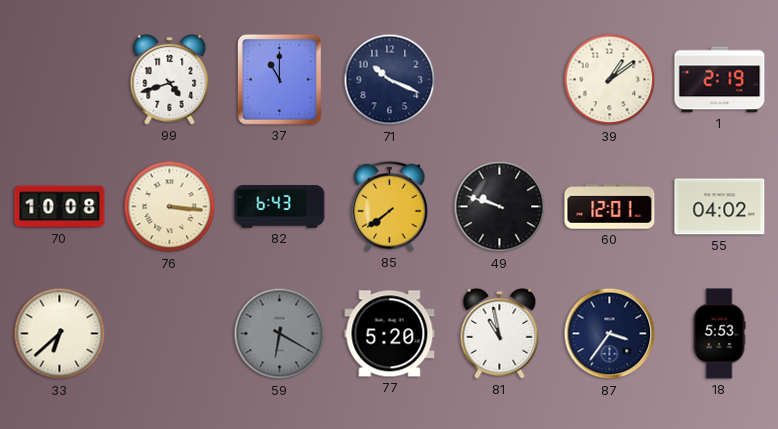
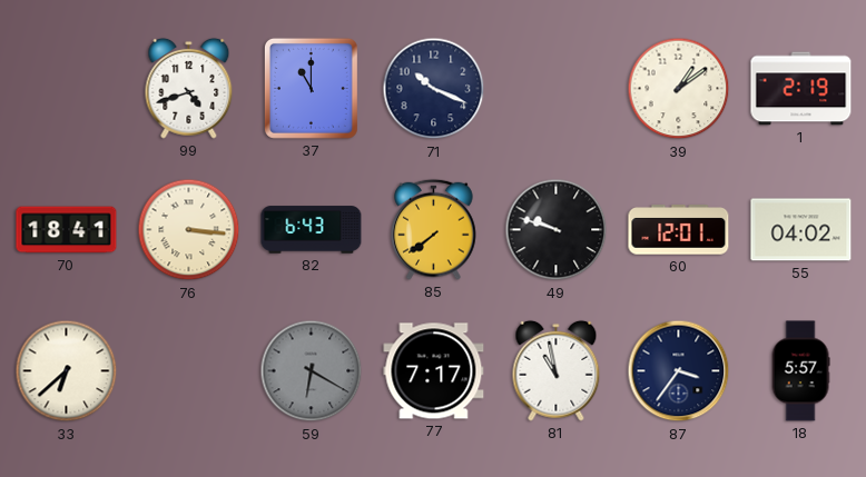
70: 10:08 -> 18:41
77: 5:20 -> 7:17
18: 5:53 -> 5:57
